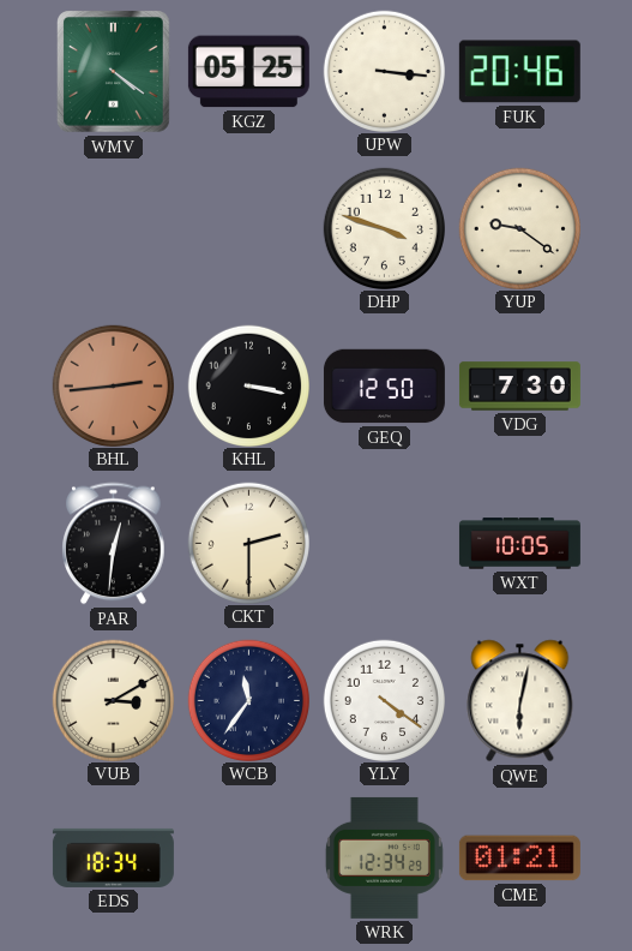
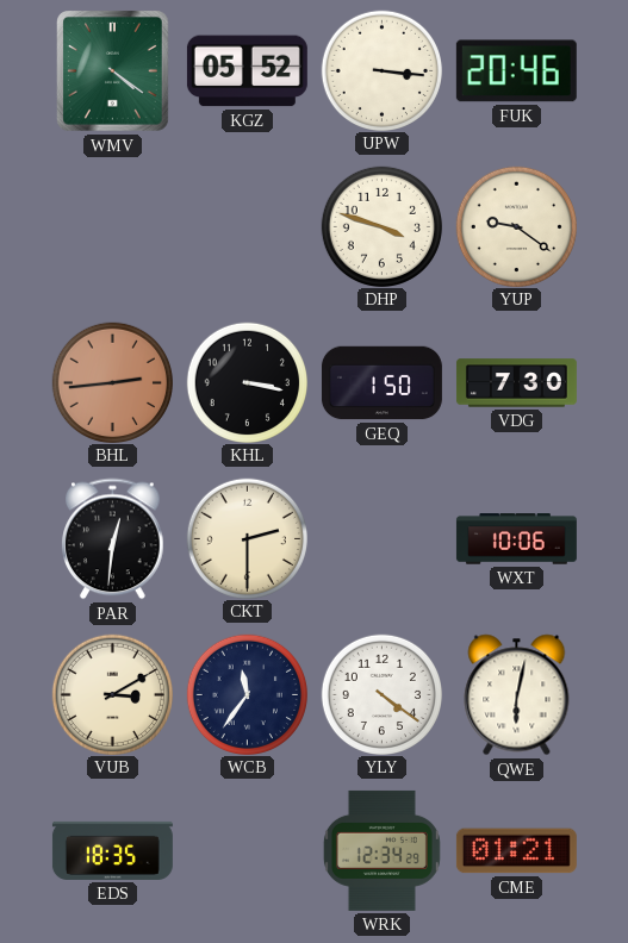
KGZ: 05:25 -> 05:52
GEQ: 12:50 -> 1:50
WXT: 10:05 -> 10:06
EDS: 18:34 -> 18:35
